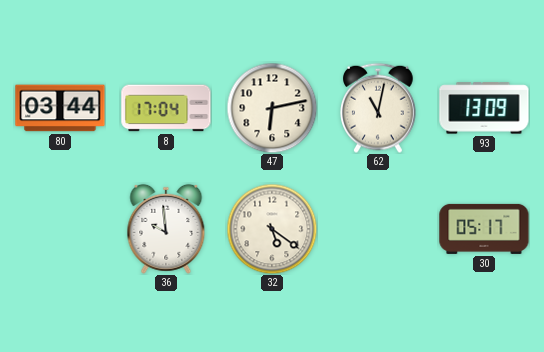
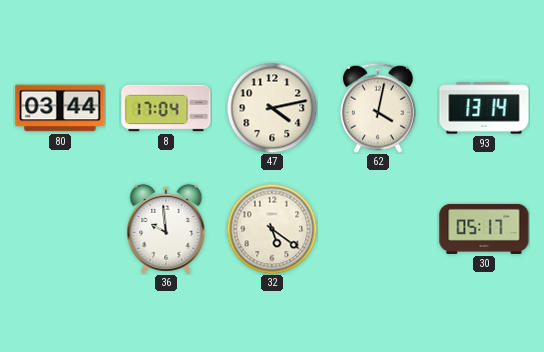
47: 6:13 -> 4:13
62: 11:02 -> 4:02
93: 13:09 -> 13:14
